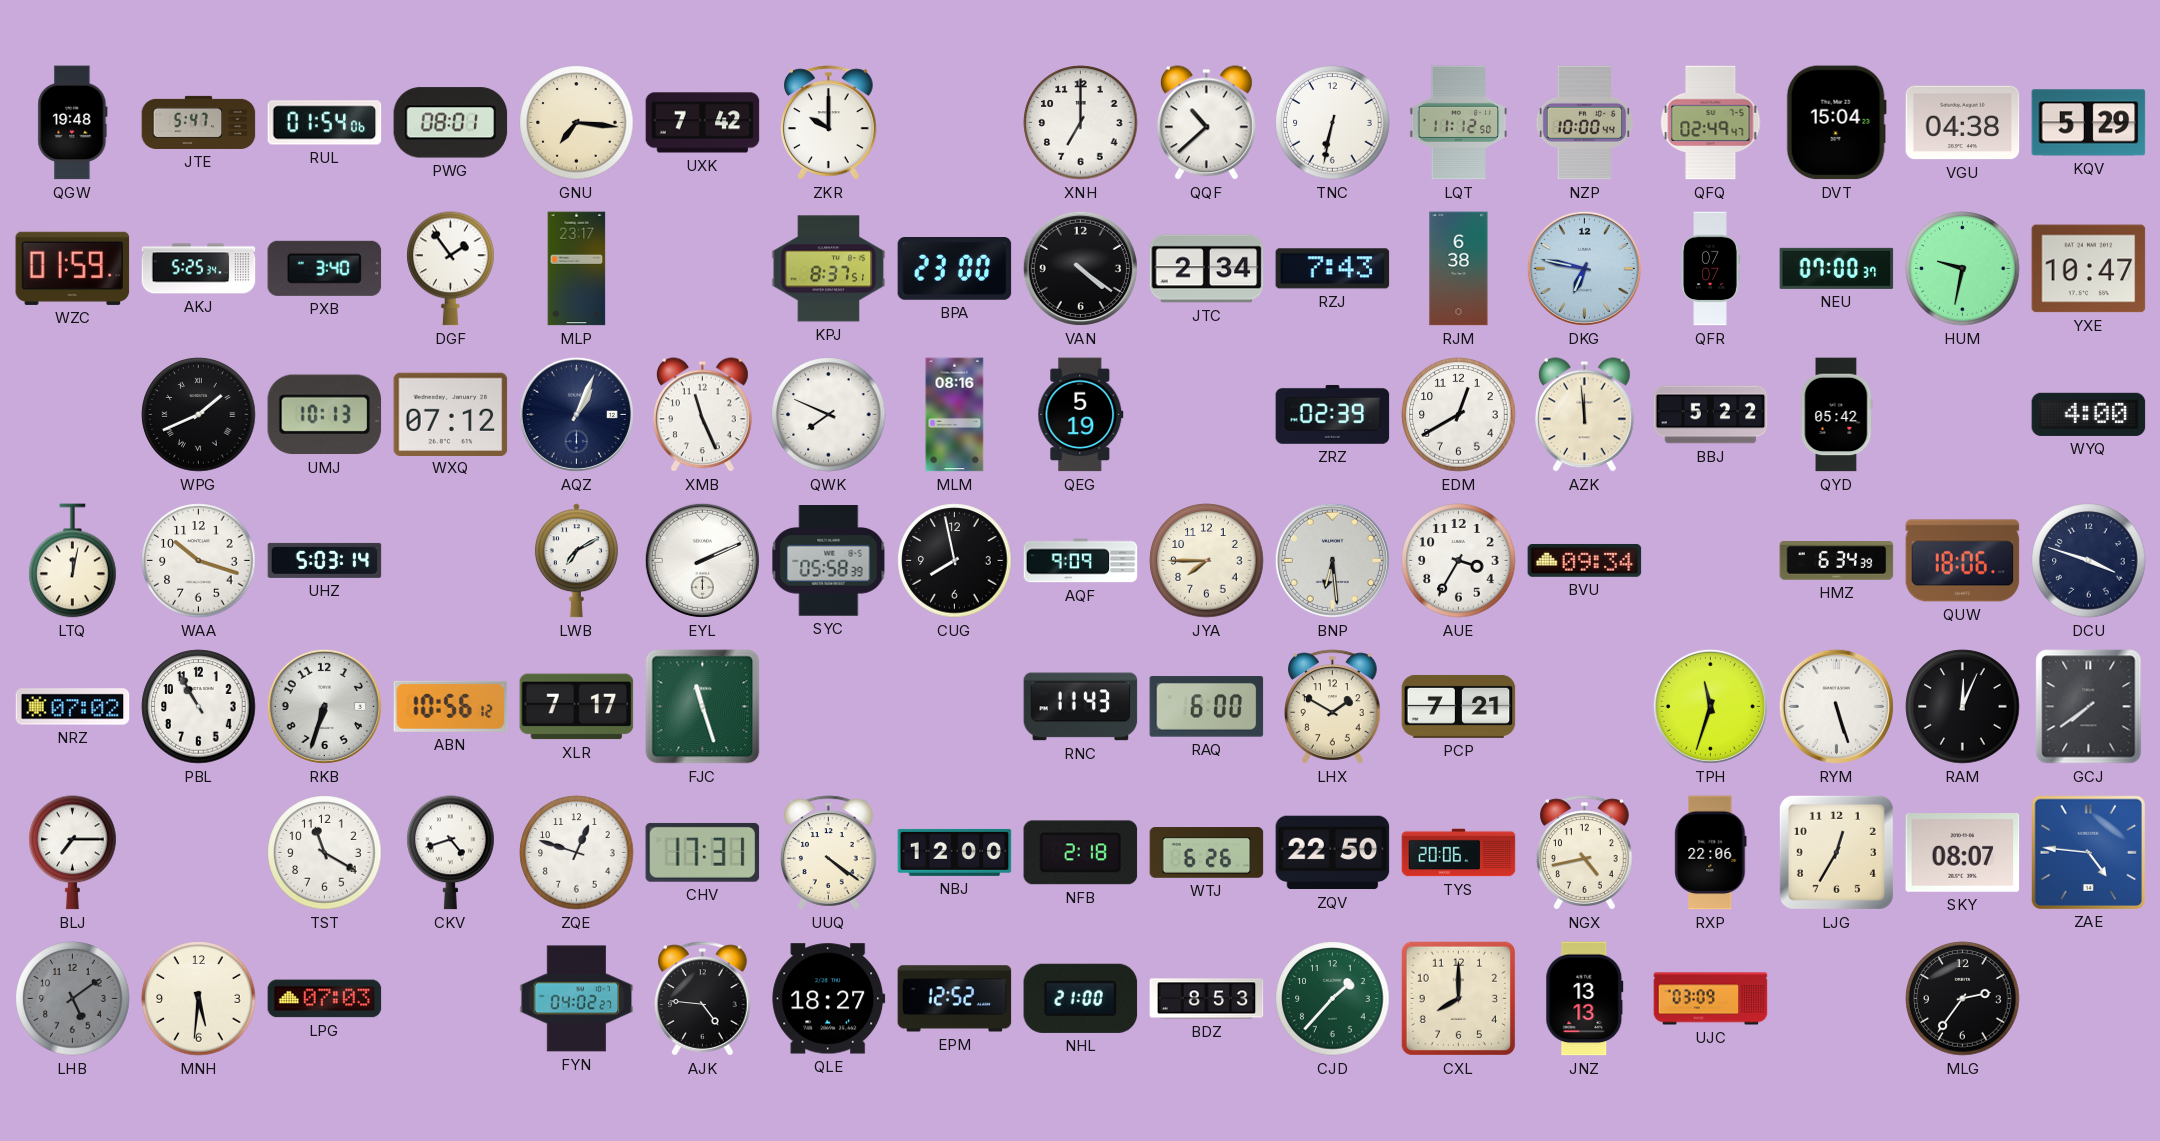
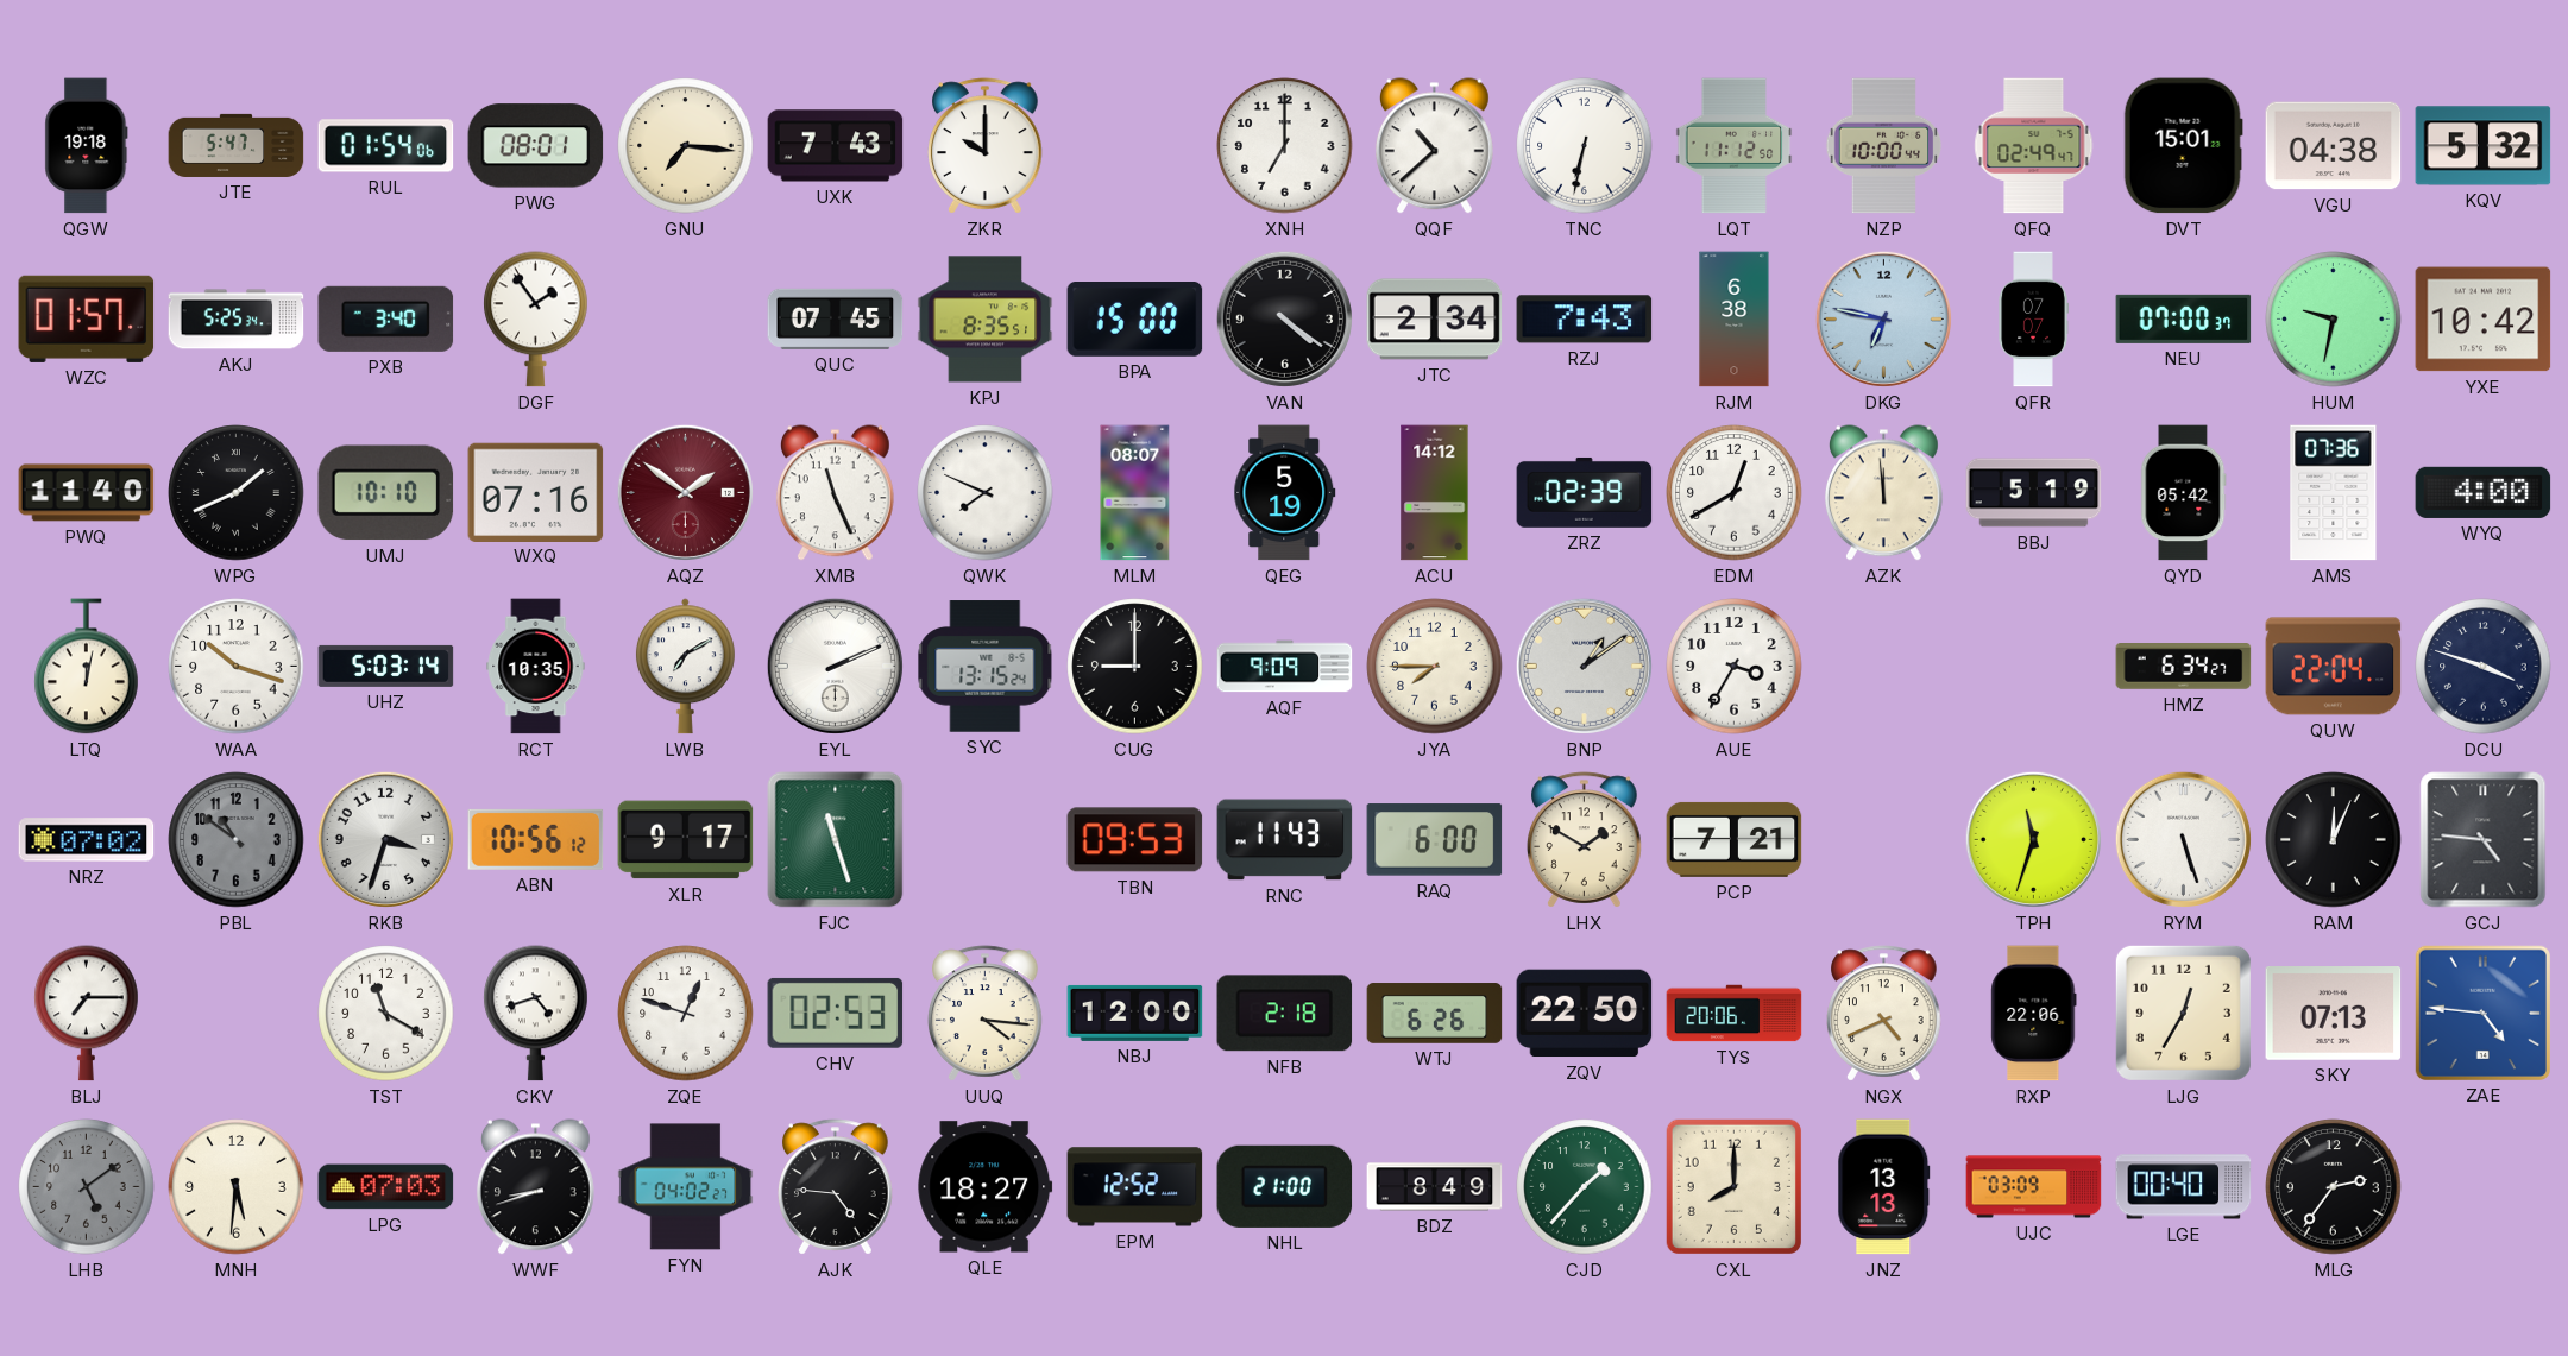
QGW: 19:48 -> 19:18
UXK: 7:42 -> 7:43
DVT: 15:04 -> 15:01
KQV: 5:29 -> 5:32
WZC: 01:59 -> 01:57
MLP: 23:17 -> none
QUC: none -> 07:45
KPJ: 8:37 -> 8:35
BPA: 23:00 -> 15:00
YXE: 10:47 -> 10:42
PWQ: none -> 11:40
UMJ: 10:13 -> 10:10
WXQ: 07:12 -> 07:16
AQZ: 1:04 -> 1:51
AQZ dial: navy -> burgundy
MLM: 08:16 -> 08:07
ACU: none -> 14:12
BBJ: 5:22 -> 5:19
AMS: none -> 07:36
RCT: none -> 10:35
SYC: 05:58 -> 13:15
CUG: 7:58 -> 9:00
BNP: 6:29 -> 1:09
BVU: 09:34 -> none
HMZ: 6:34:39 -> 6:34:27
QUW: 18:06 -> 22:04
PBL: 10:55 -> 10:51
PBL dial: white -> grey
RKB: 6:33 -> 3:33
XLR: 7:17 -> 9:17
TBN: none -> 09:53
GCJ: 7:39 -> 4:46
CHV: 17:31 -> 02:53
UUQ: 4:21 -> 4:16
NGX: 4:43 -> 4:41
SKY: 08:07 -> 07:13
WWF: none -> 8:42
BDZ: 8:53 -> 8:49
LGE: none -> 00:40
